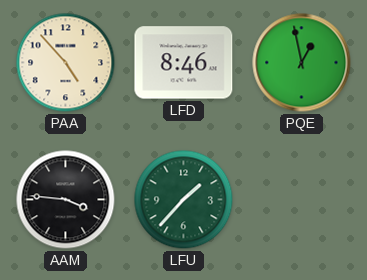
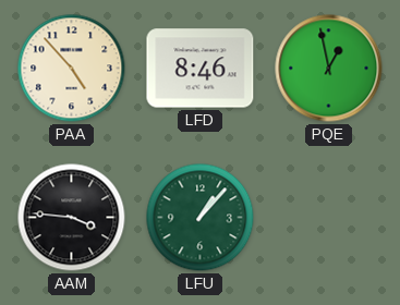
LFU: 1:37 -> 1:07
